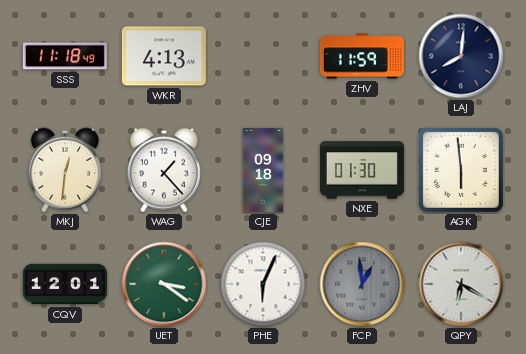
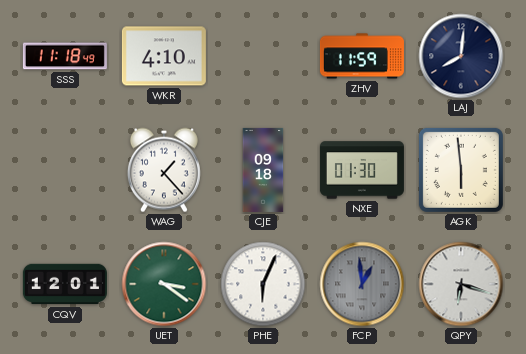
WKR: 4:13 -> 4:10
MKJ: 12:31 -> none
QPY: 6:20 -> 6:18
